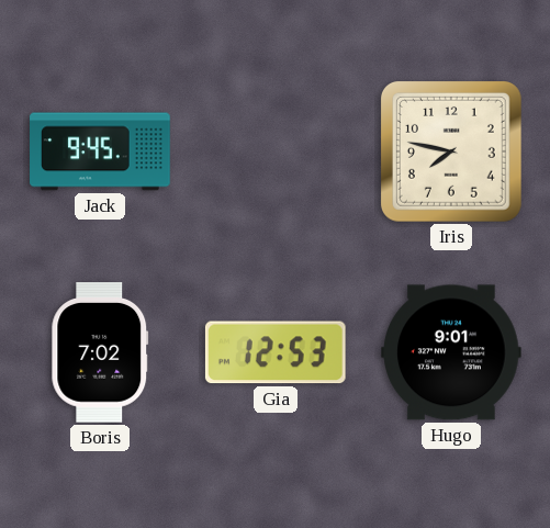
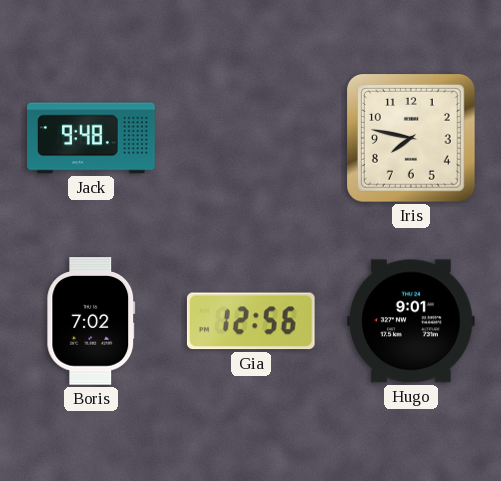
Jack: 9:45 -> 9:48
Gia: 12:53 -> 12:56
